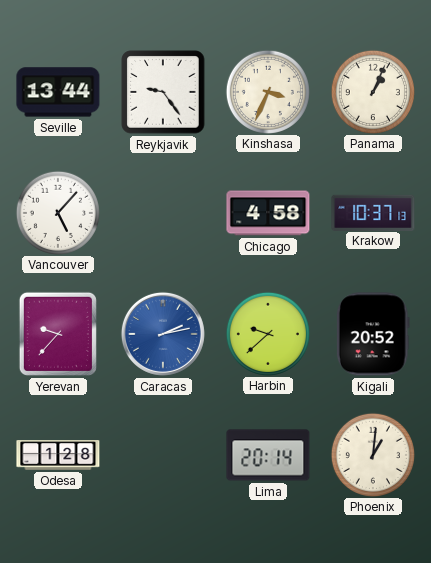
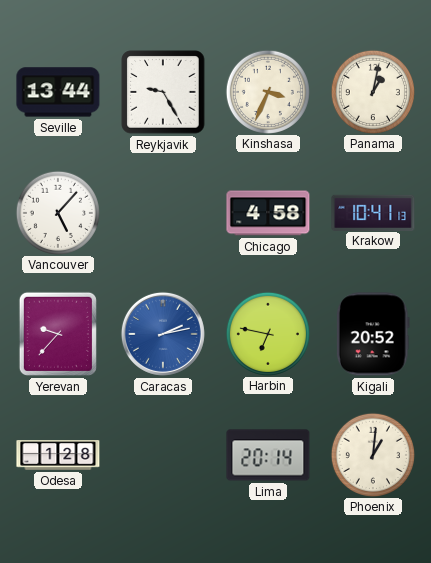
Reykjavik: 9:24 -> 9:25
Panama: 1:04 -> 1:02
Krakow: 10:37 -> 10:41
Harbin: 9:38 -> 6:47
